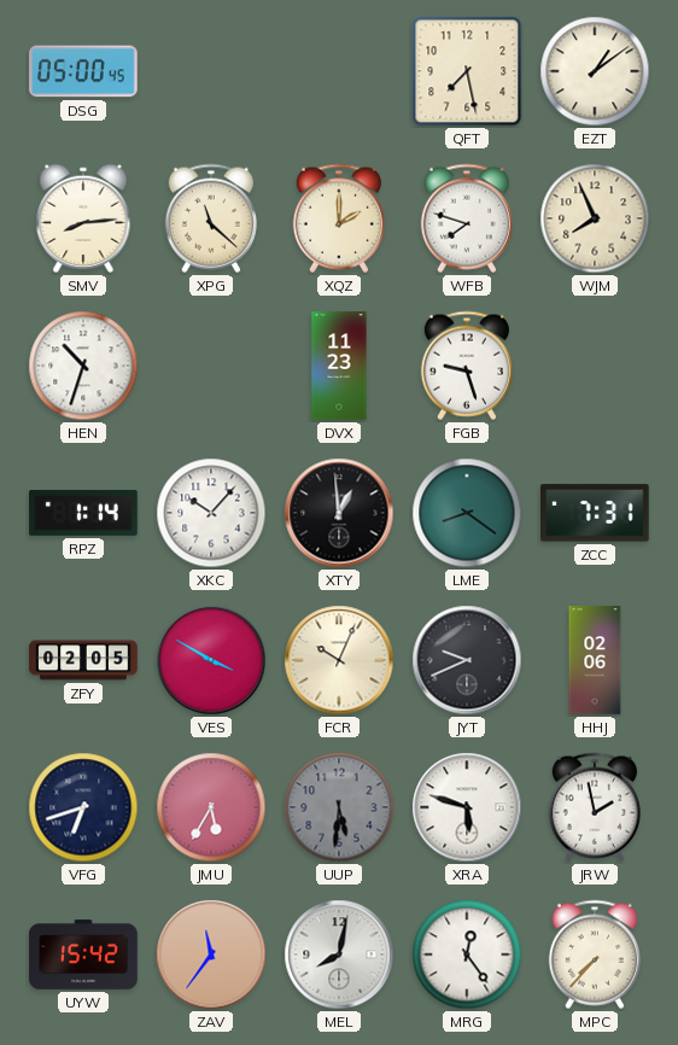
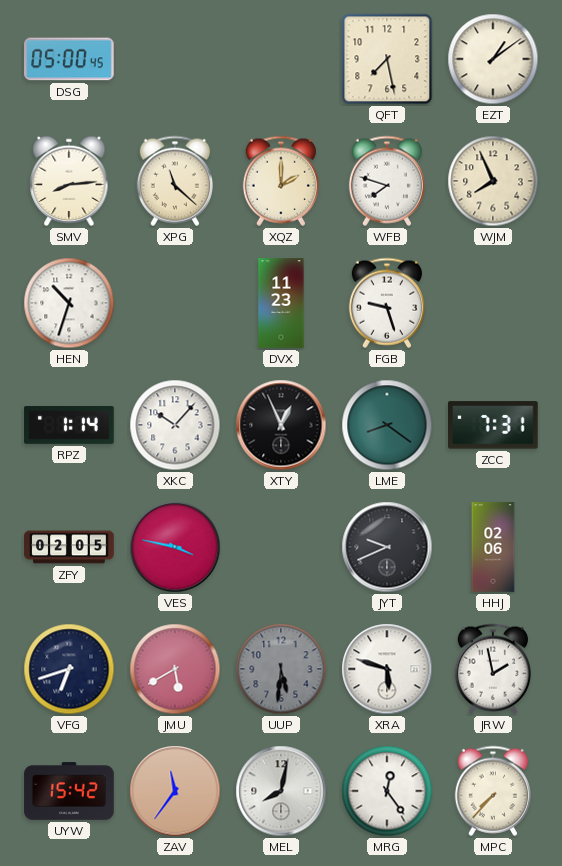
XTY: 12:59 -> 12:56
VES: 3:50 -> 3:47
FCR: 10:04 -> none
JMU: 5:35 -> 5:40
